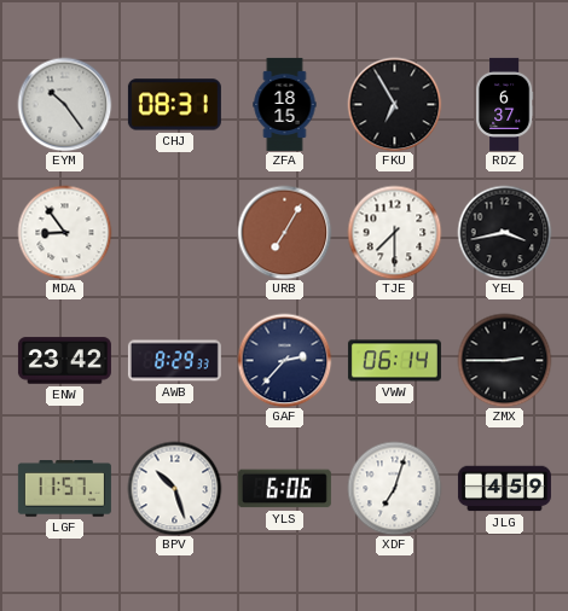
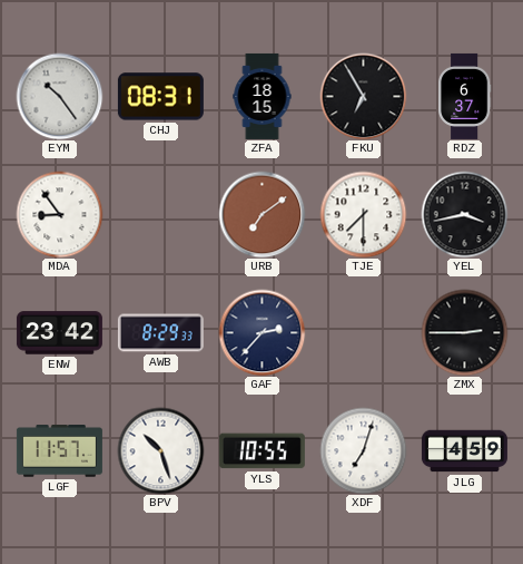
URB: 7:05 -> 7:09
VWW: 06:14 -> none
YLS: 6:06 -> 10:55
